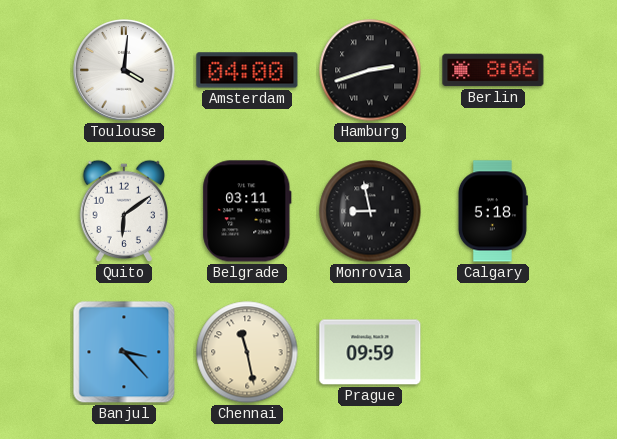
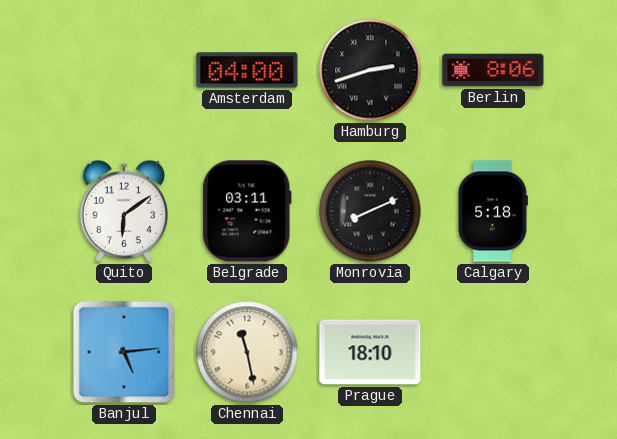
Toulouse: 4:01 -> none
Monrovia: 8:58 -> 8:11
Banjul: 3:23 -> 5:14
Prague: 09:59 -> 18:10
